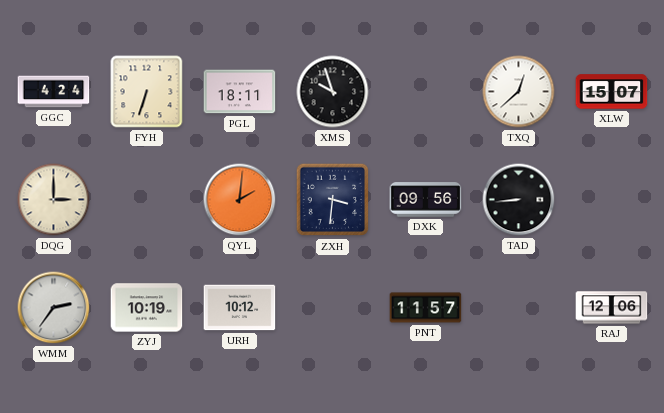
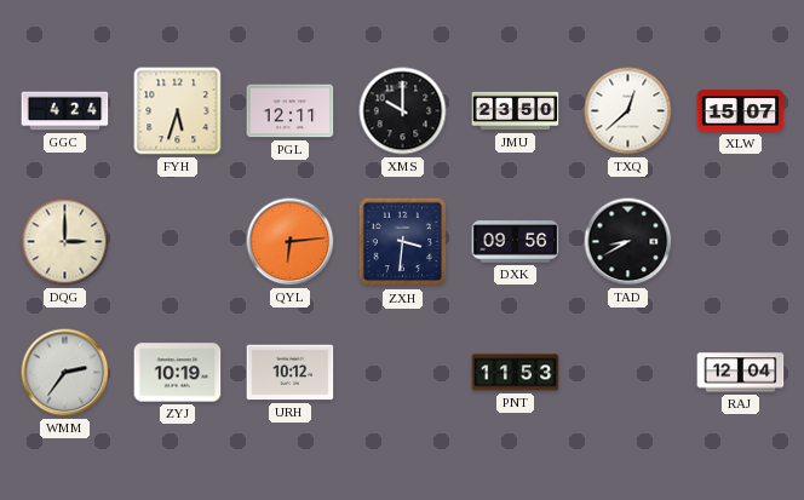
FYH: 6:33 -> 5:33
PGL: 18:11 -> 12:11
XMS: 9:57 -> 10:00
JMU: none -> 23:50
QYL: 2:01 -> 6:14
TAD: 8:44 -> 8:40
PNT: 11:57 -> 11:53
RAJ: 12:06 -> 12:04
